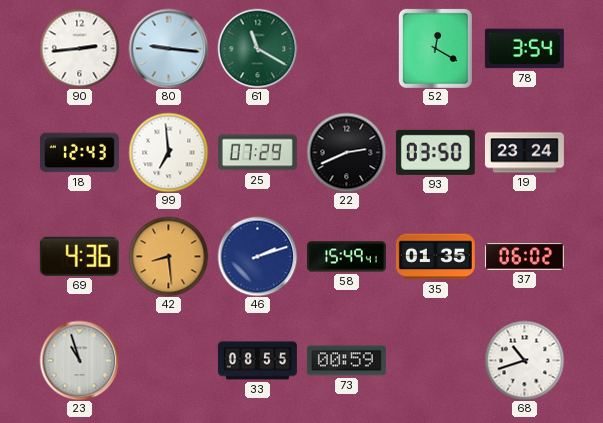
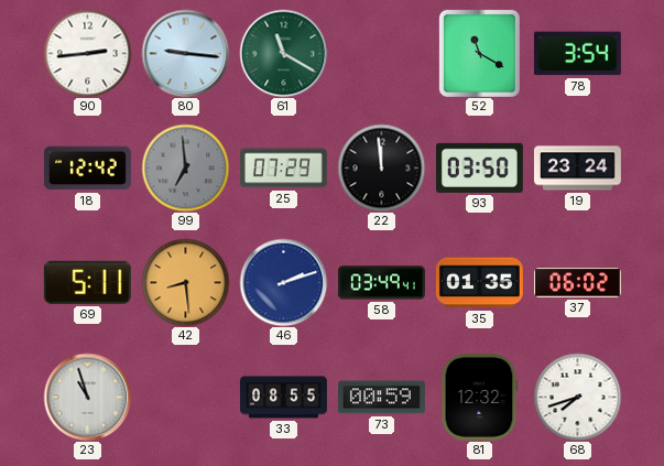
52: 12:20 -> 11:20
18: 12:43 -> 12:42
99 dial: white -> grey
22: 2:41 -> 11:59
69: 4:36 -> 5:11
58: 15:49 -> 03:49
81: none -> 12:32
68: 10:42 -> 7:42
